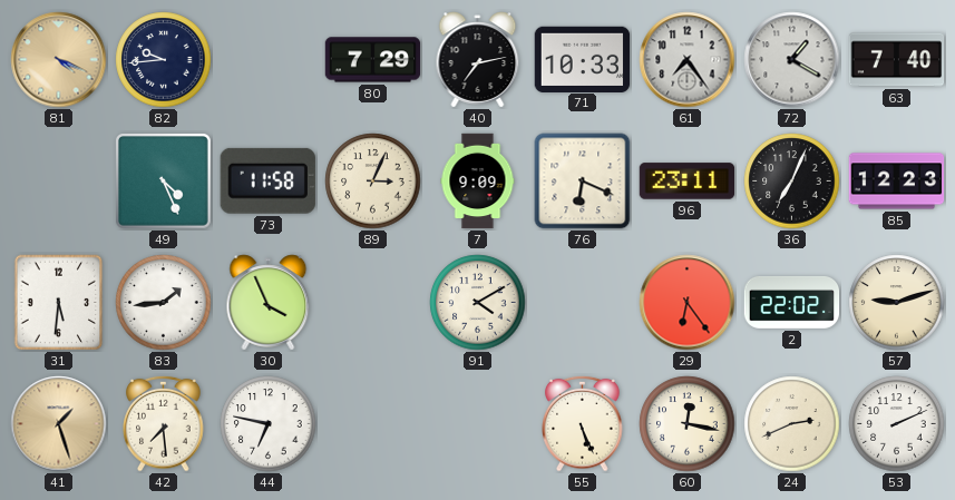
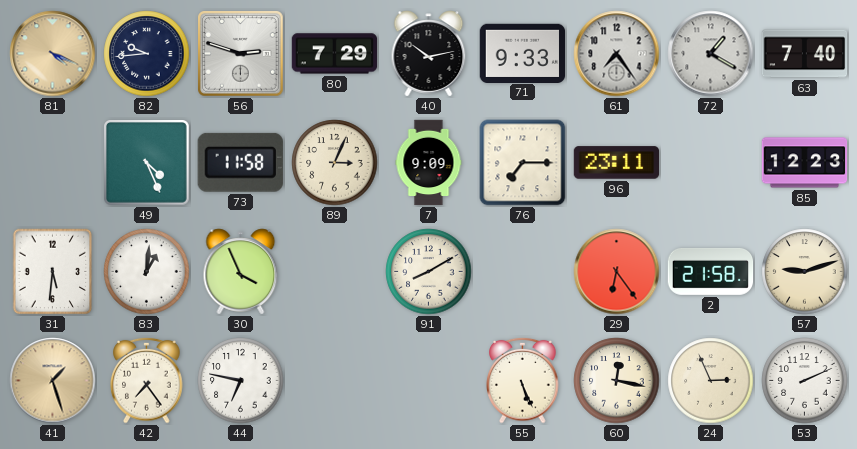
56: none -> 2:48
40: 7:13 -> 10:13
71: 10:33 -> 9:33
76: 6:19 -> 7:15
36: 7:04 -> none
83: 1:44 -> 1:01
91: 4:10 -> 8:10
2: 22:02 -> 21:58
42: 7:29 -> 7:24
24: 2:41 -> 2:56
